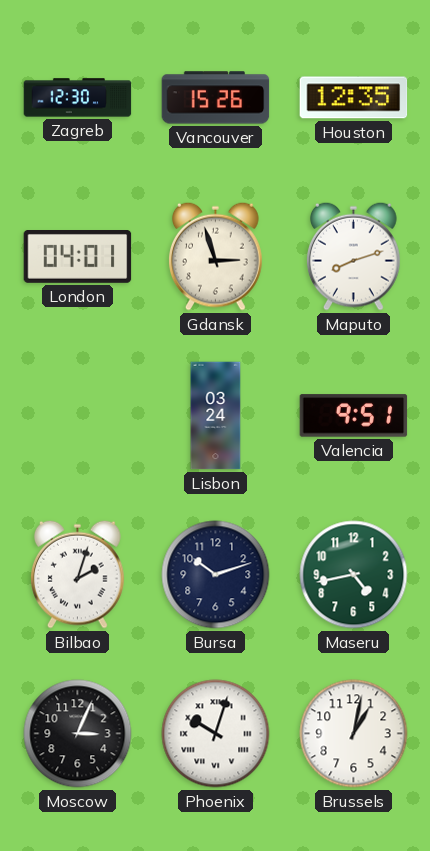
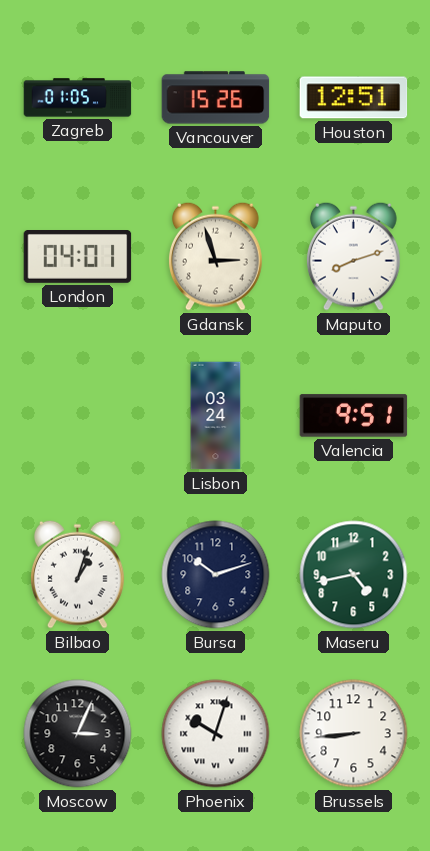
Zagreb: 12:30 -> 01:05
Houston: 12:35 -> 12:51
Bilbao: 2:03 -> 1:03
Brussels: 1:02 -> 8:44
